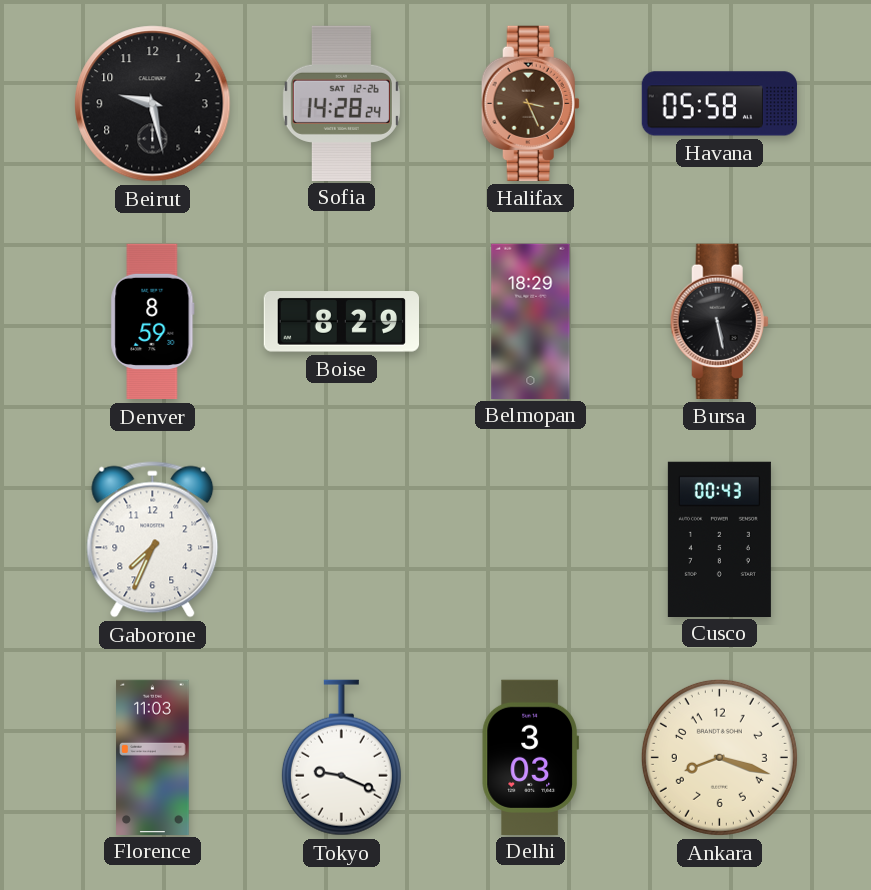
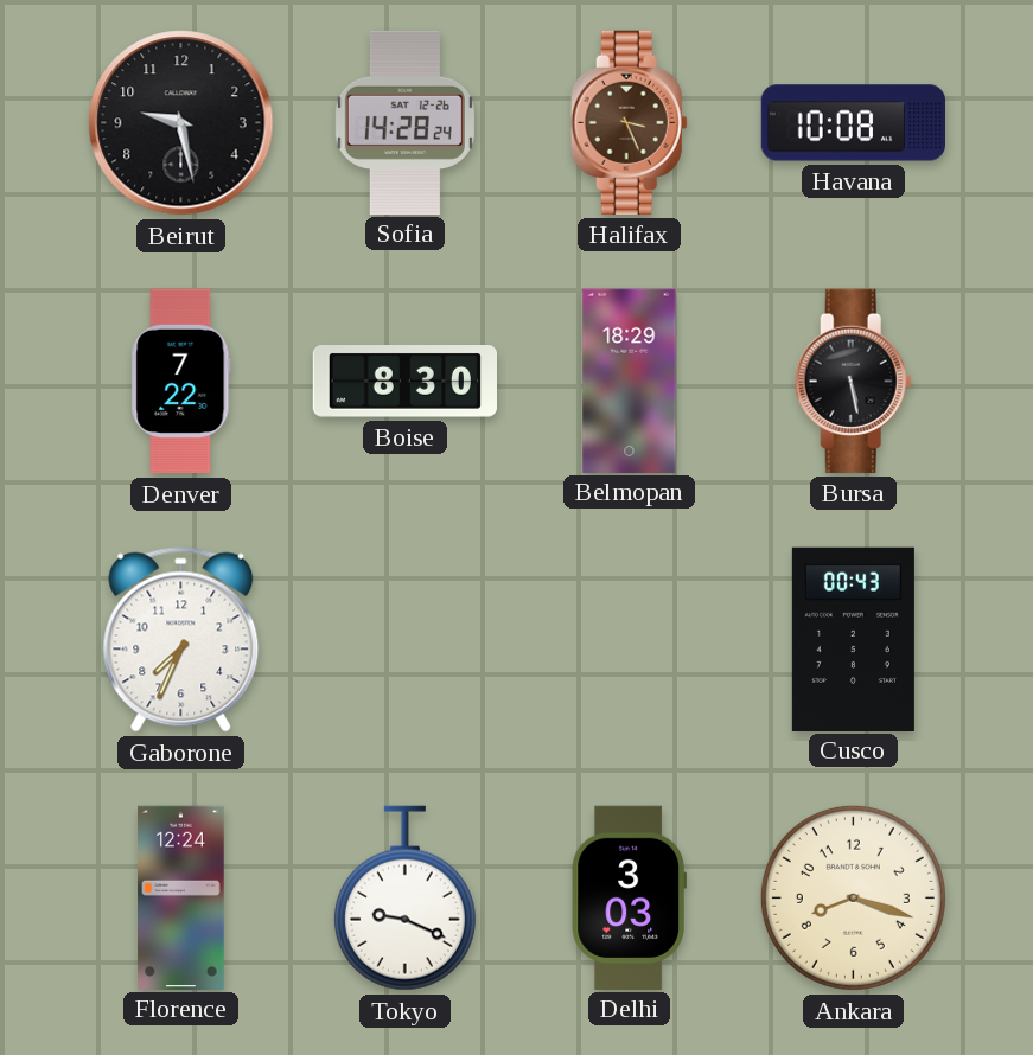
Havana: 05:58 -> 10:08
Denver: 8:59 -> 7:22
Boise: 8:29 -> 8:30
Florence: 11:03 -> 12:24
